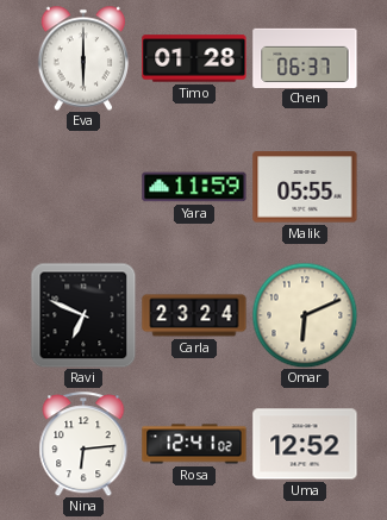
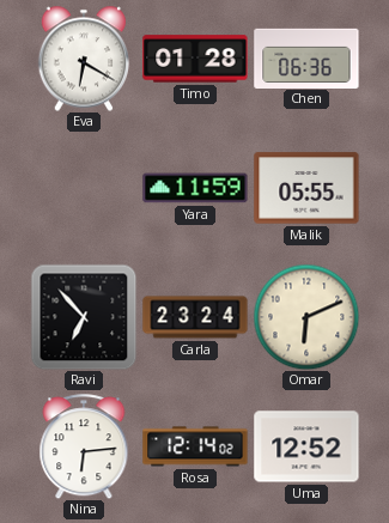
Eva: 6:00 -> 6:20
Chen: 06:37 -> 06:36
Ravi: 6:49 -> 6:53
Rosa: 12:41 -> 12:14
